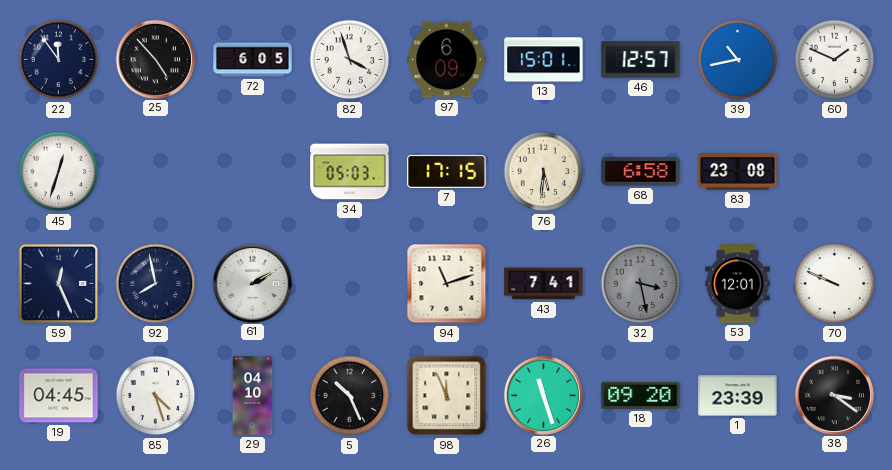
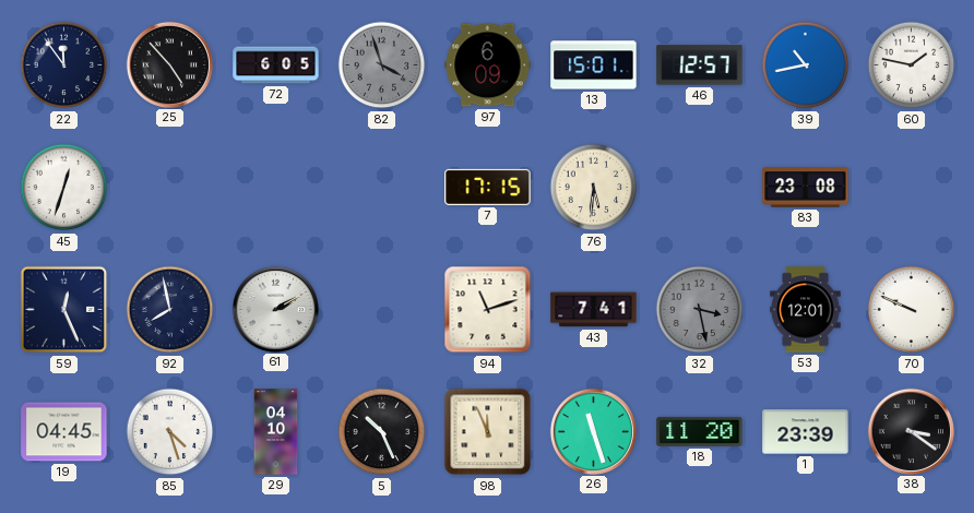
82 dial: white -> grey
60: 1:49 -> 1:47
34: 05:03 -> none
68: 6:58 -> none
18: 09:20 -> 11:20
